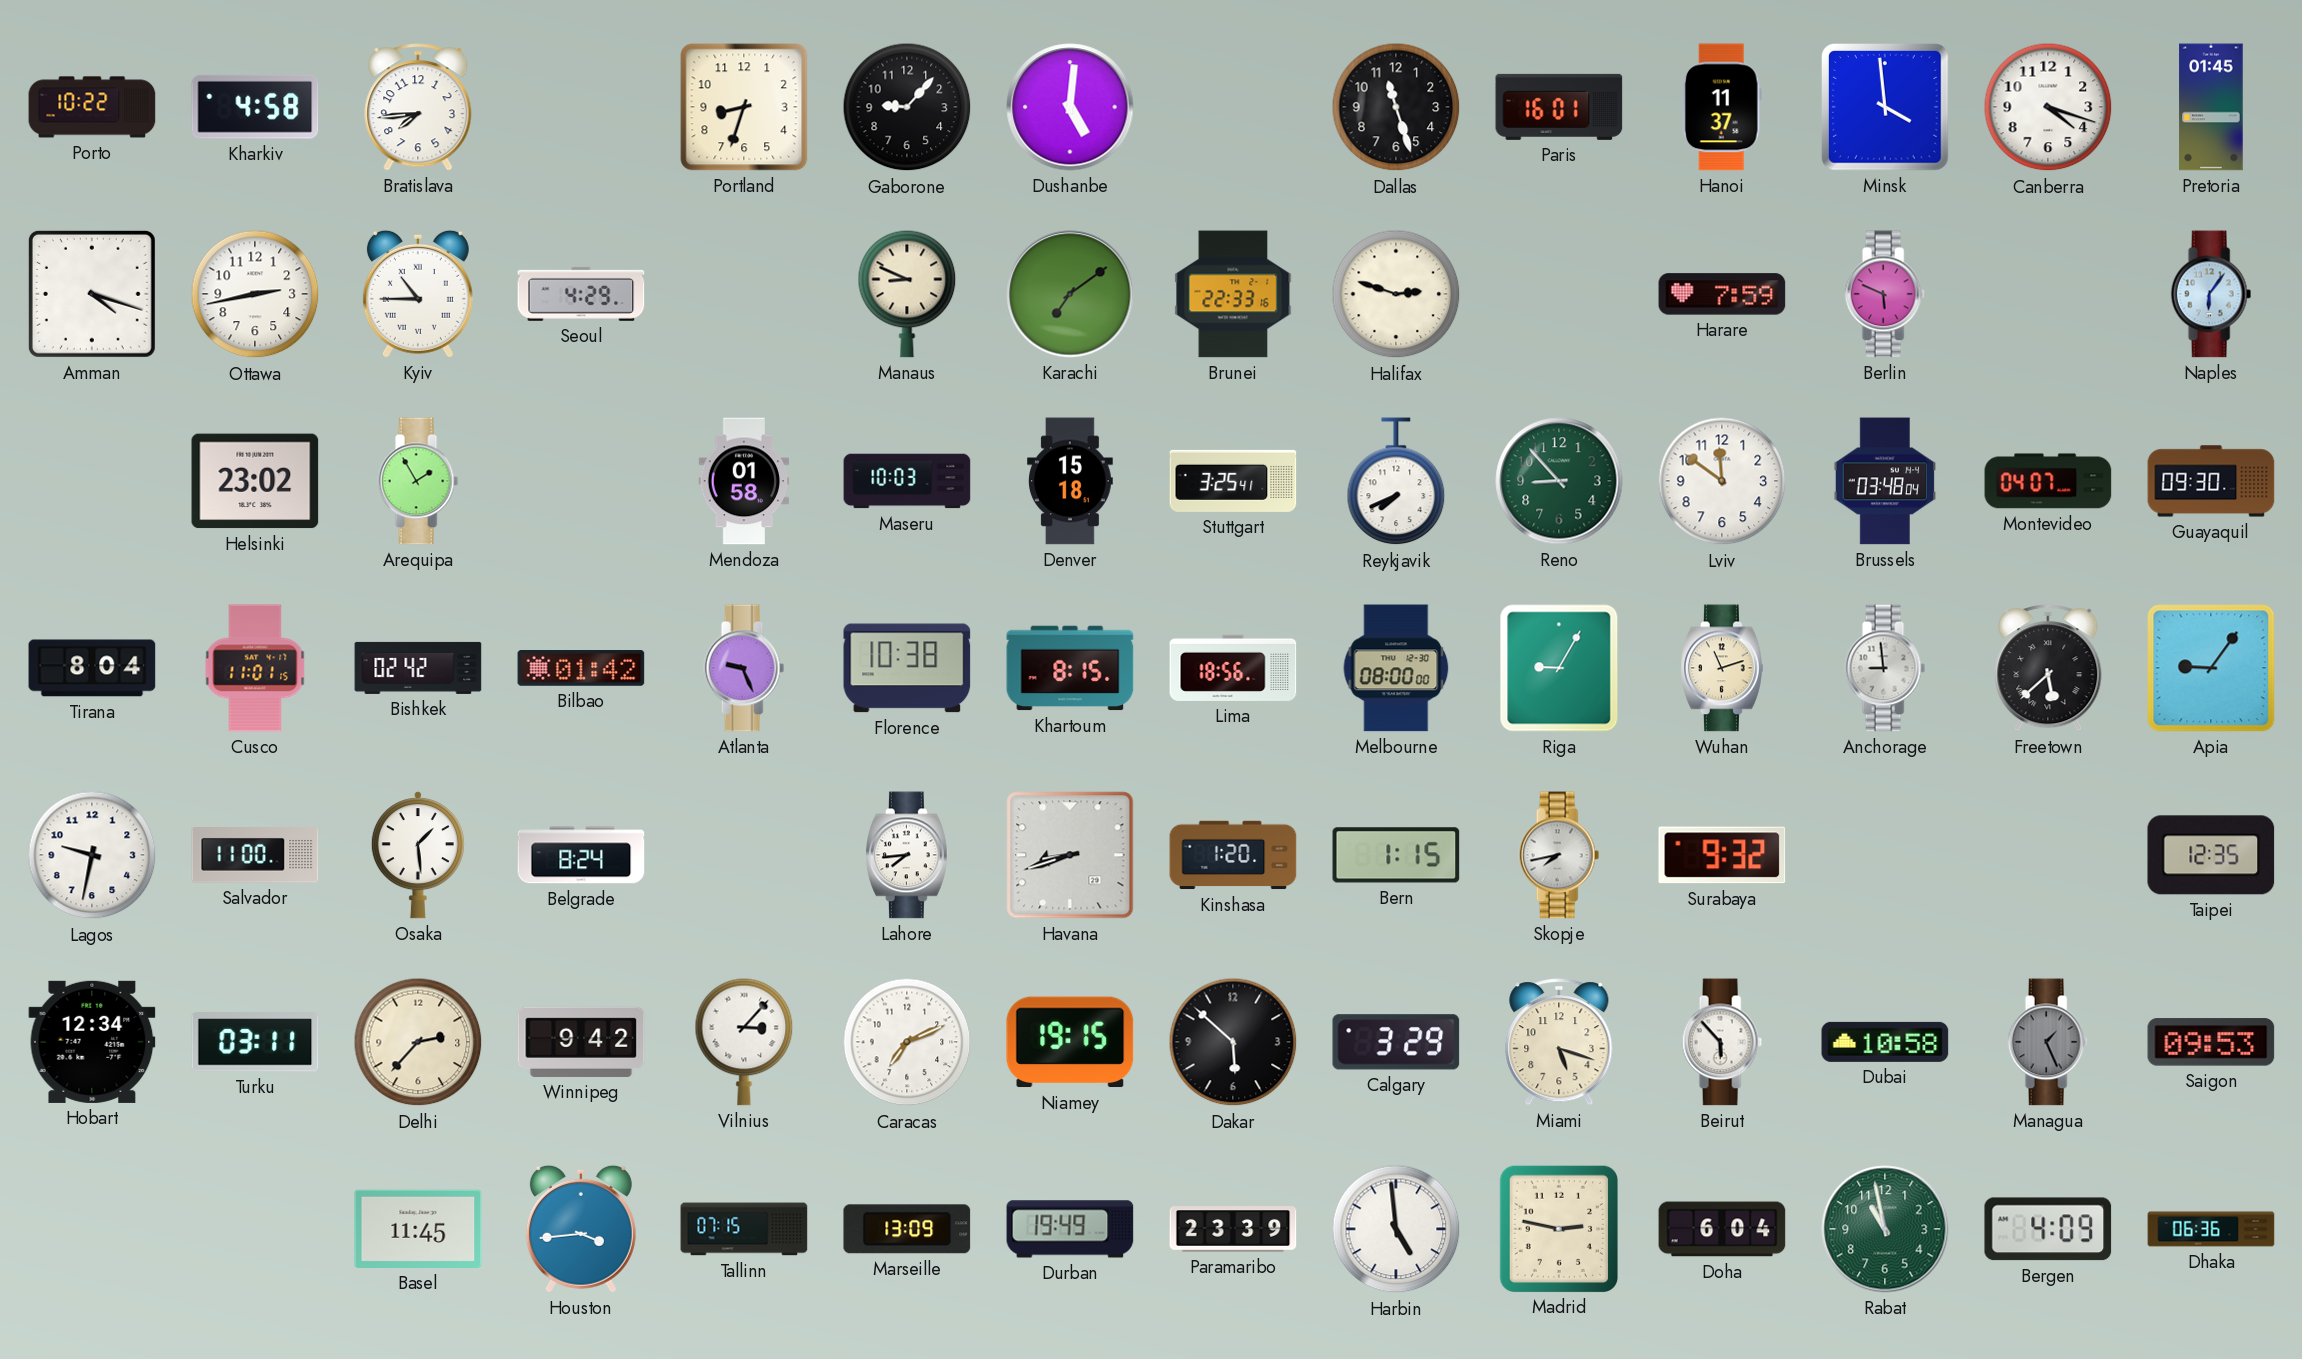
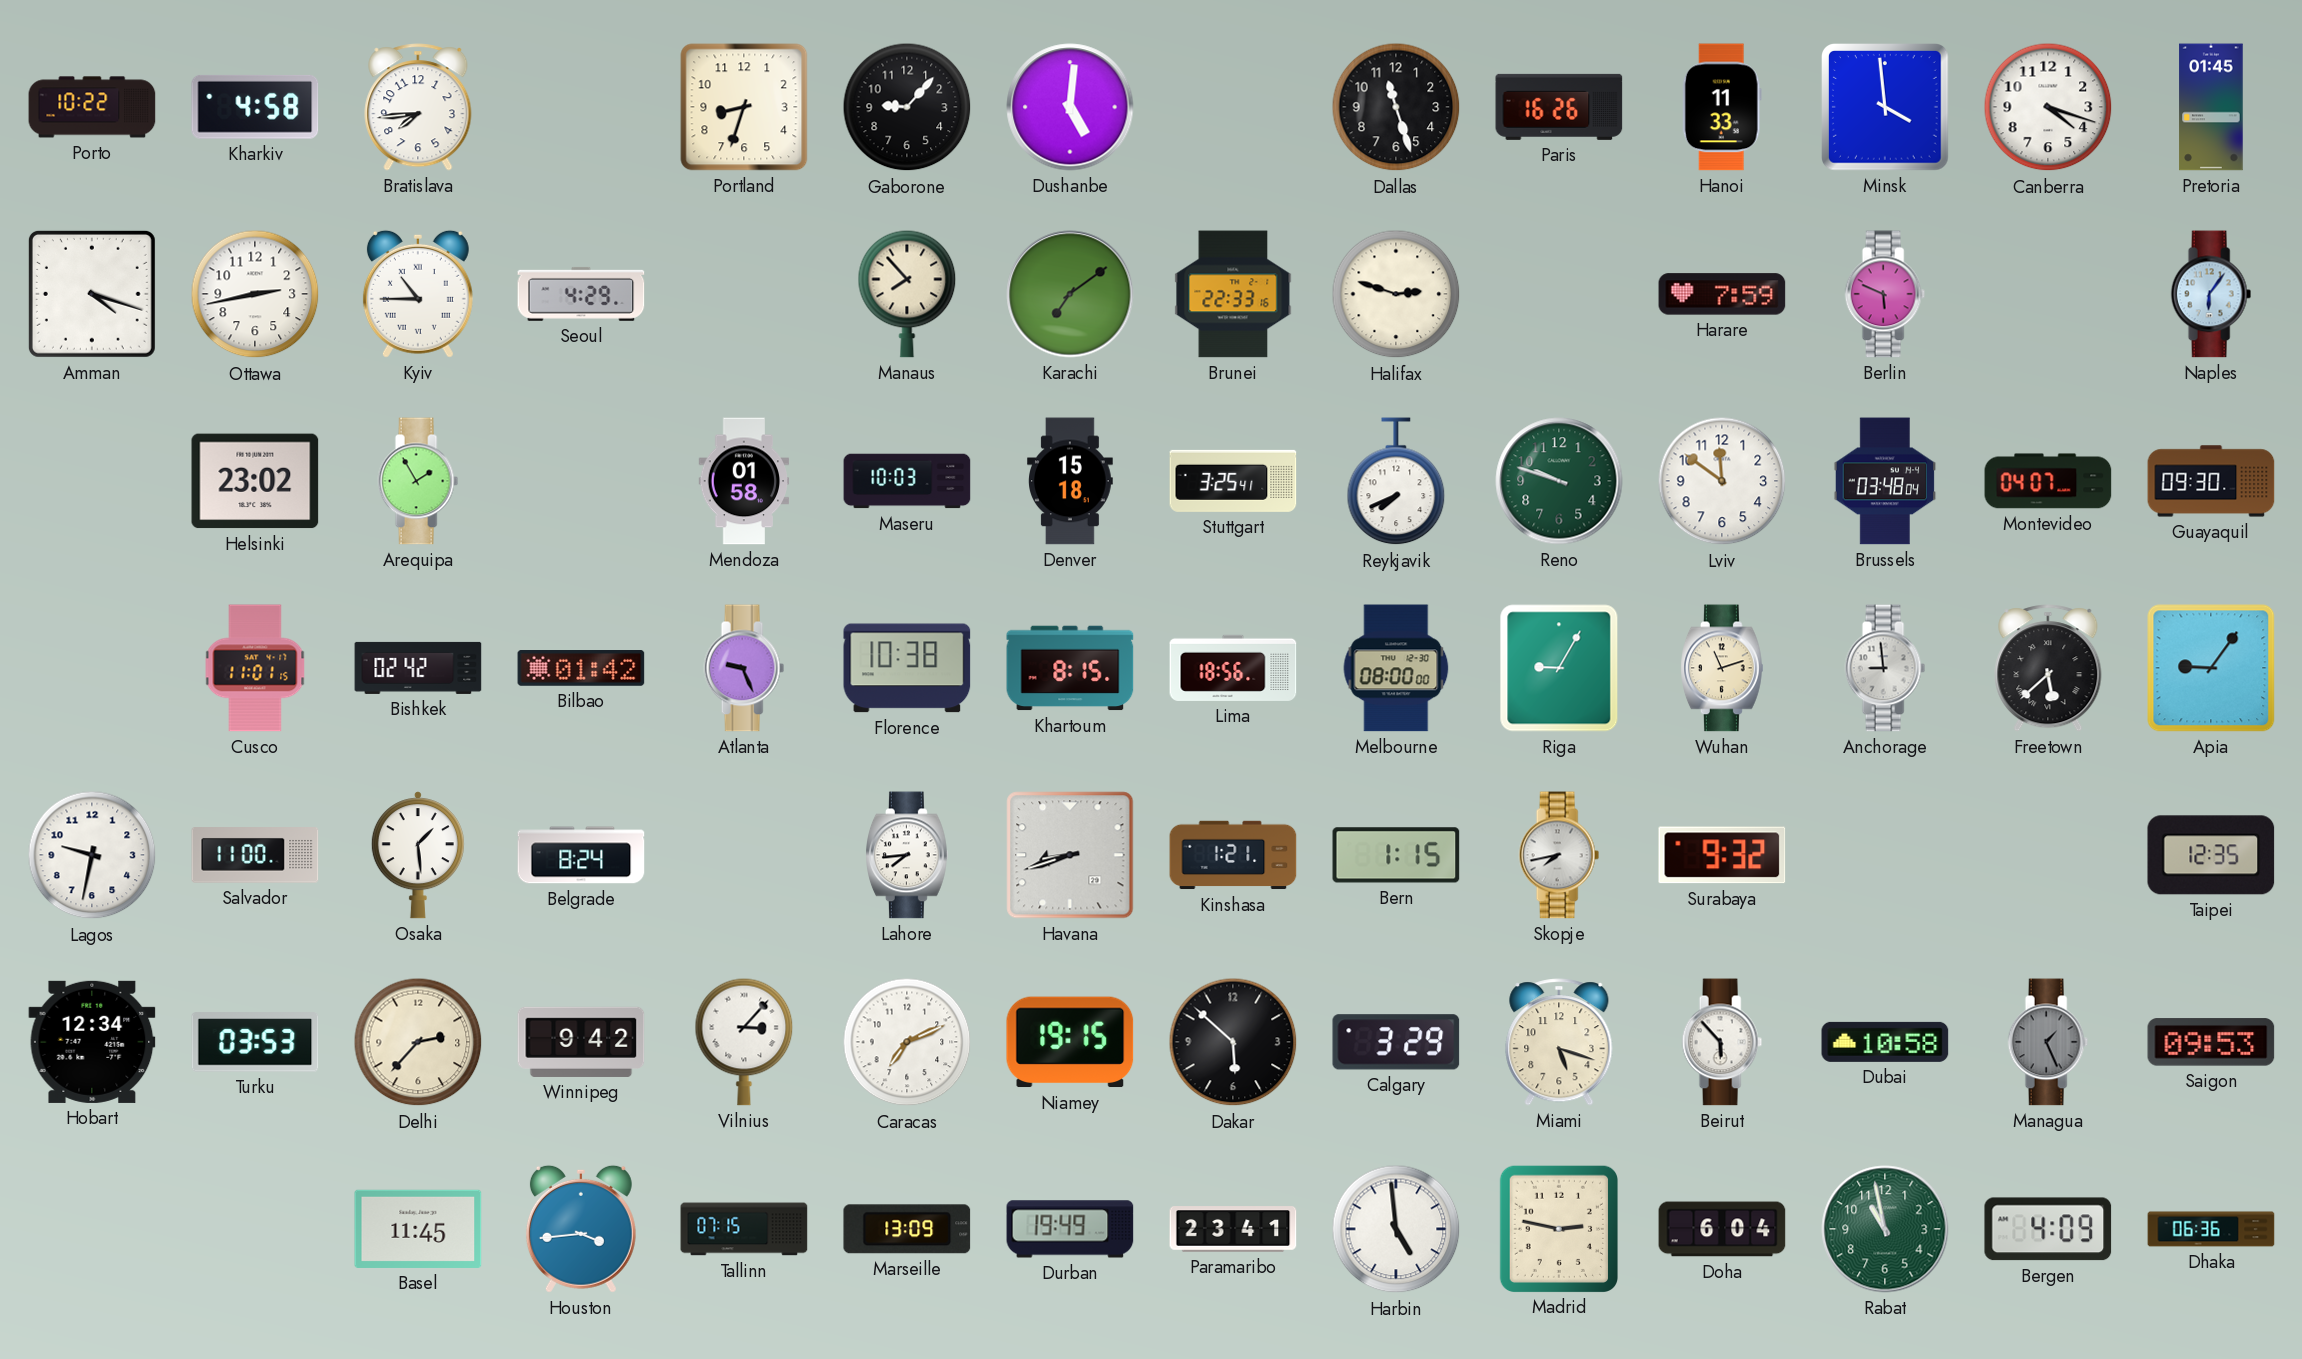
Paris: 16:01 -> 16:26
Hanoi: 11:37 -> 11:33
Manaus: 8:49 -> 7:53
Reno: 8:53 -> 9:48
Tirana: 8:04 -> none
Kinshasa: 1:20 -> 1:21
Turku: 03:11 -> 03:53
Paramaribo: 23:39 -> 23:41
